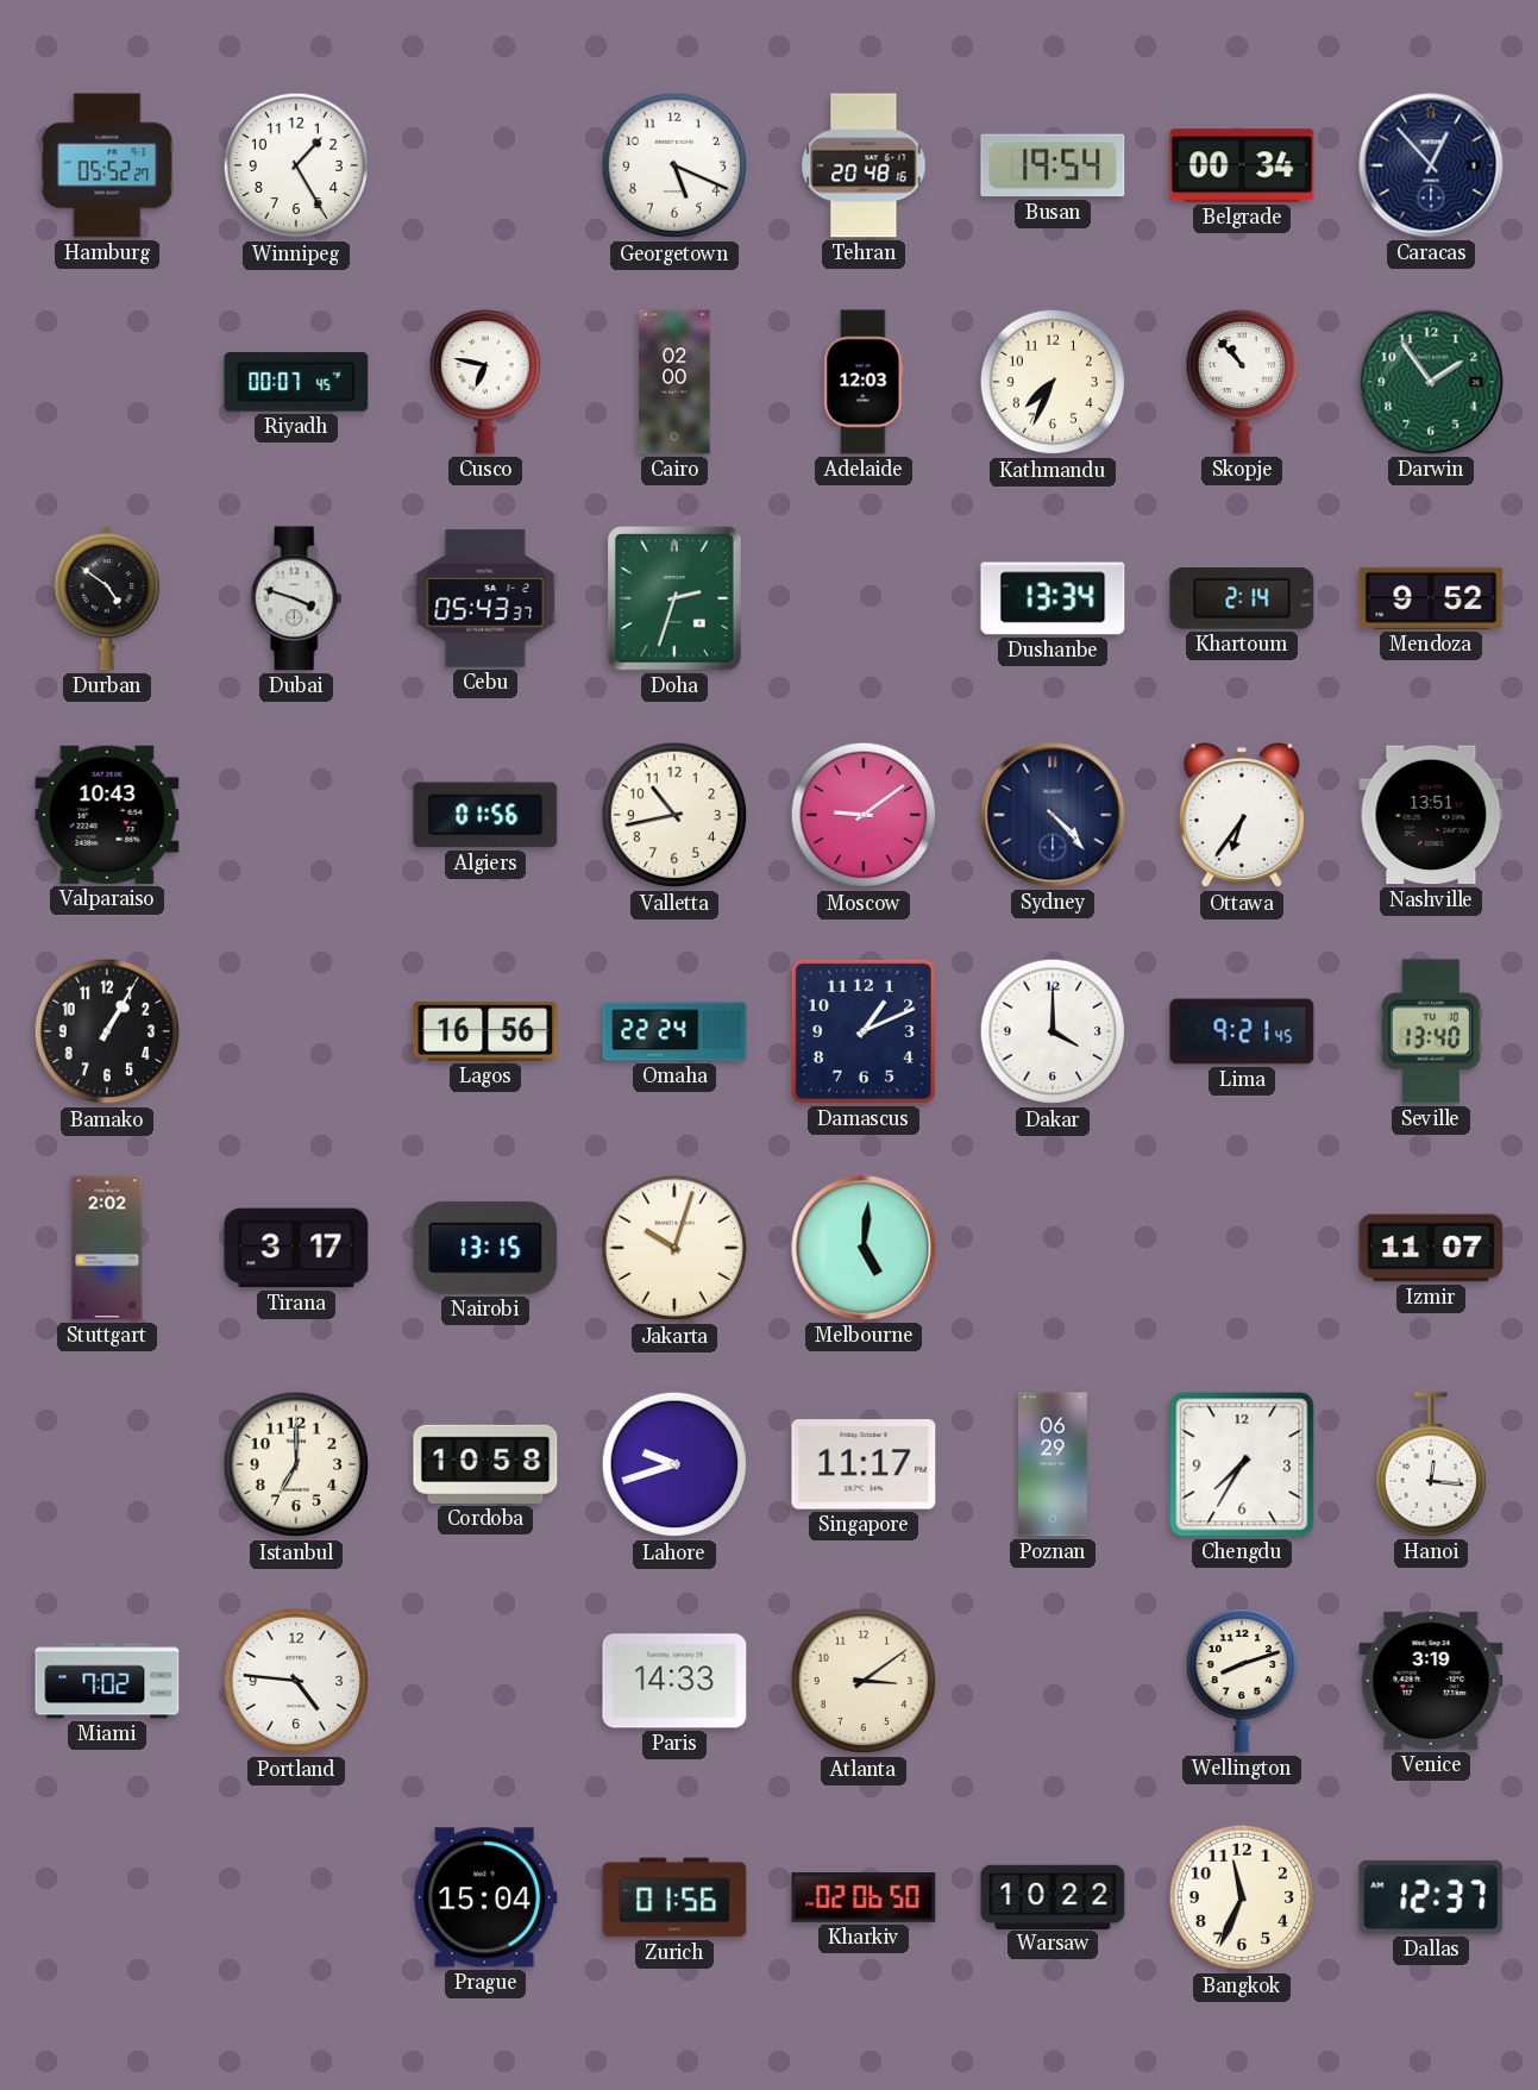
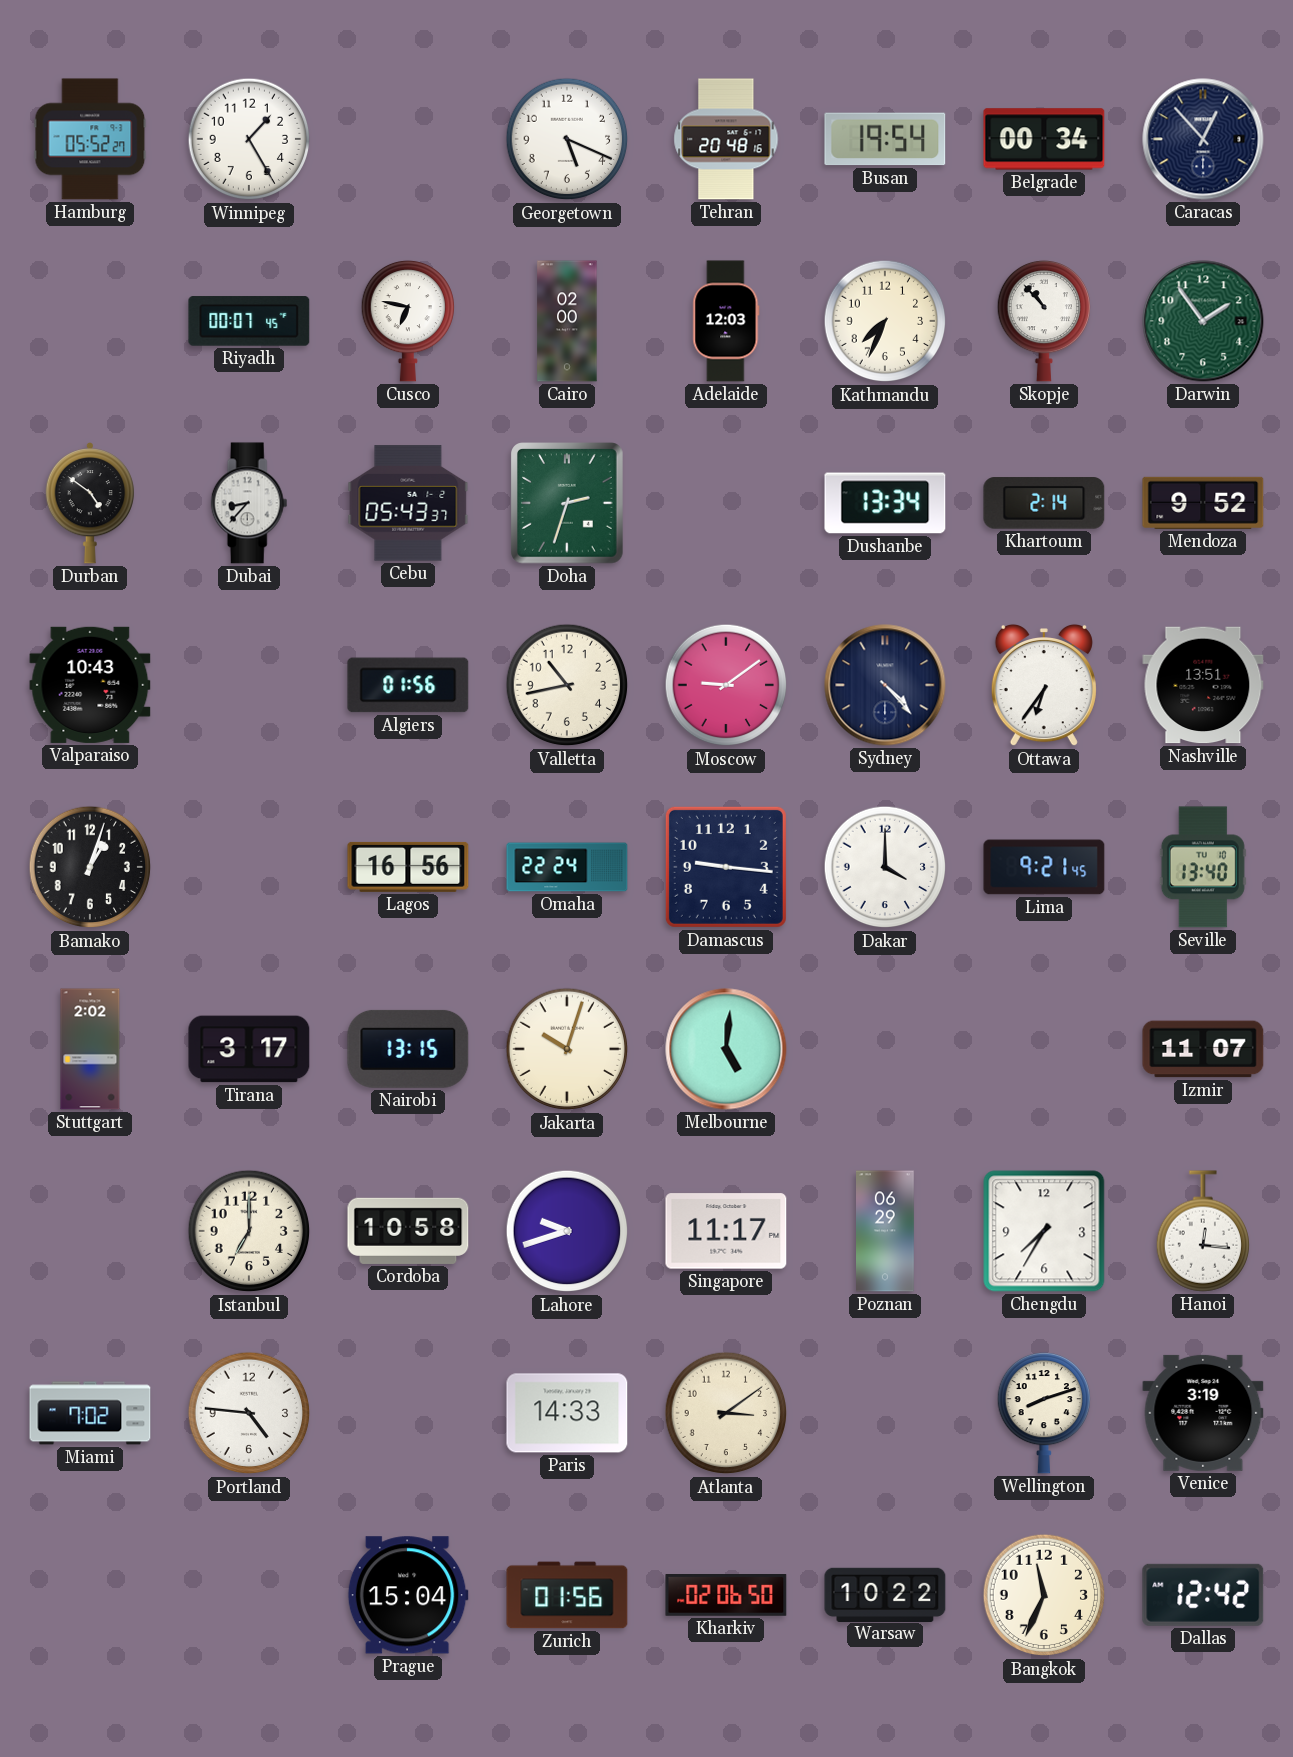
Dubai: 3:48 -> 8:37
Bamako: 1:05 -> 1:03
Damascus: 1:11 -> 9:16
Dallas: 12:37 -> 12:42
